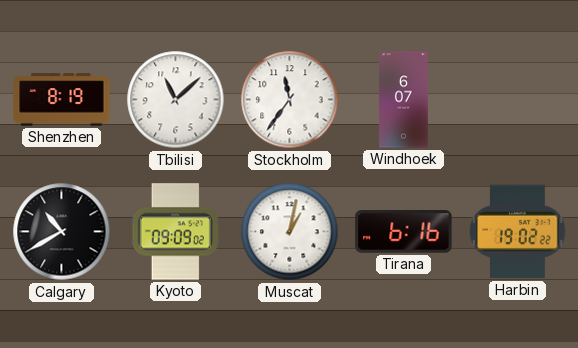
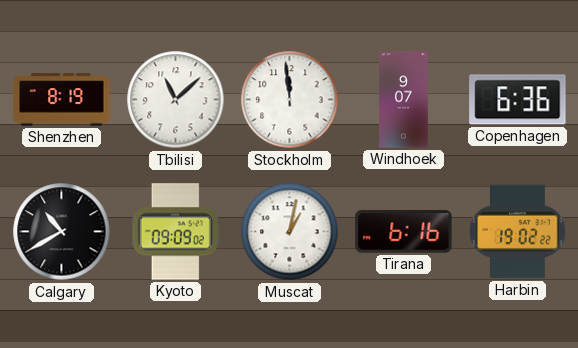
Stockholm: 11:36 -> 11:59
Windhoek: 6:07 -> 9:07
Copenhagen: none -> 6:36
